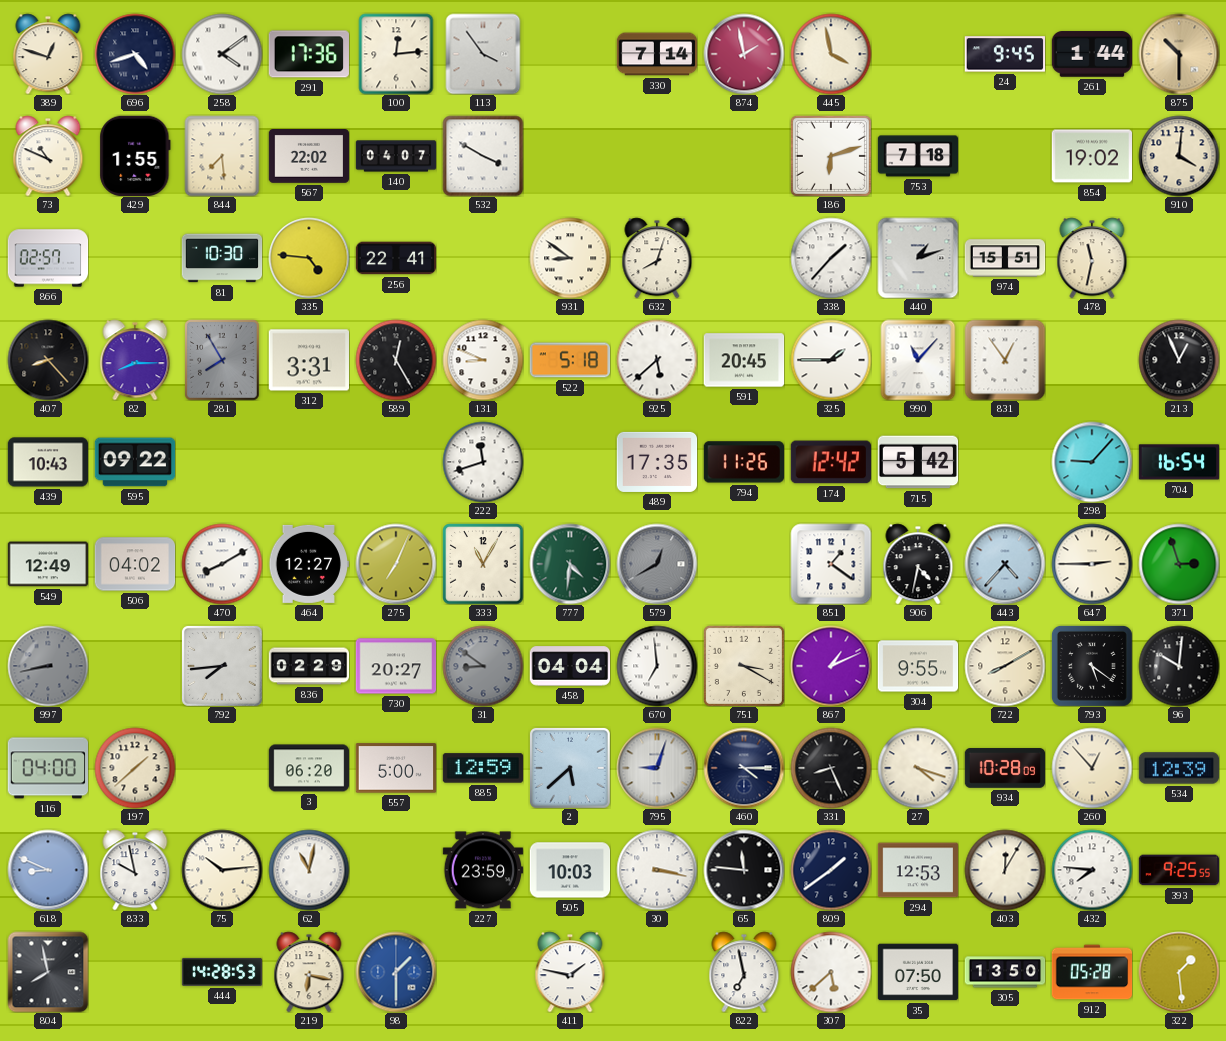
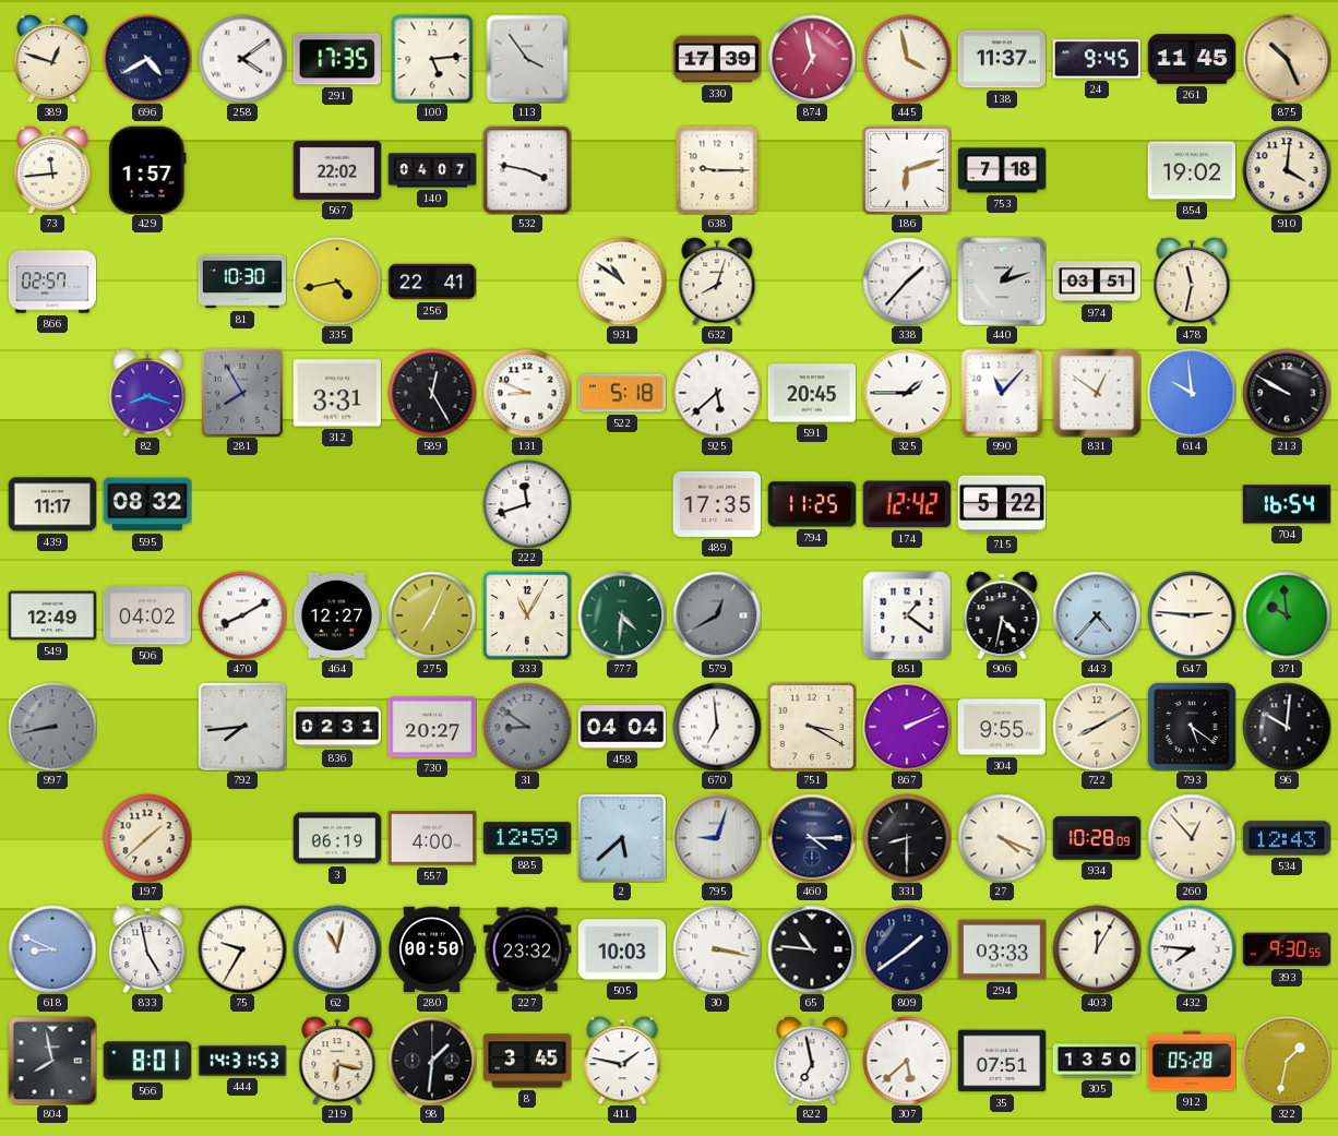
696: 4:42 -> 4:40
291: 17:36 -> 17:35
100: 12:14 -> 5:14
330: 7:14 -> 17:39
874: 1:58 -> 6:58
138: none -> 11:37
261: 1:44 -> 11:45
875: 10:30 -> 10:26
73: 10:49 -> 11:44
429: 1:55 -> 1:57
844: 7:29 -> none
532: 3:50 -> 3:47
638: none -> 9:15
335: 4:46 -> 4:43
931: 8:51 -> 10:51
974: 15:51 -> 03:51
407: 8:23 -> none
82: 8:15 -> 8:18
831: 12:54 -> 12:51
614: none -> 9:59
213: 12:56 -> 9:50
439: 10:43 -> 11:17
595: 09:22 -> 08:32
794: 11:26 -> 11:25
715: 5:42 -> 5:22
298: 9:07 -> none
647: 2:45 -> 2:46
371: 2:57 -> 9:59
836: 02:29 -> 02:31
867: 1:11 -> 2:11
116: 04:00 -> none
3: 06:20 -> 06:19
557: 5:00 -> 4:00
331: 8:26 -> 8:30
27: 4:18 -> 4:19
534: 12:39 -> 12:43
833: 9:58 -> 4:58
75: 10:14 -> 9:35
280: none -> 00:50
227: 23:59 -> 23:32
65: 11:46 -> 10:46
294: 12:53 -> 03:33
393: 9:25 -> 9:30
566: none -> 8:01
444: 14:28 -> 14:31
98: 1:30 -> 1:31
98 dial: blue -> black
8: none -> 3:45
35: 07:50 -> 07:51
322: 1:29 -> 1:32
